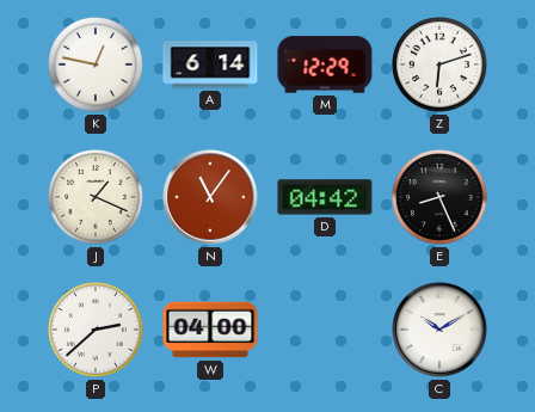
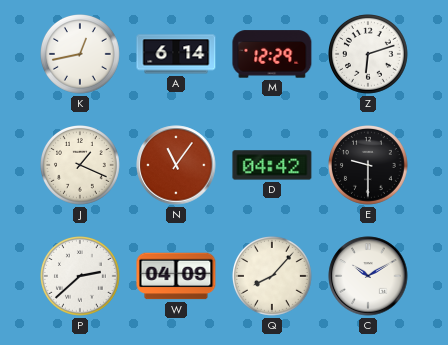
K: 12:47 -> 12:43
E: 8:26 -> 9:30
W: 04:00 -> 04:09
Q: none -> 8:07
